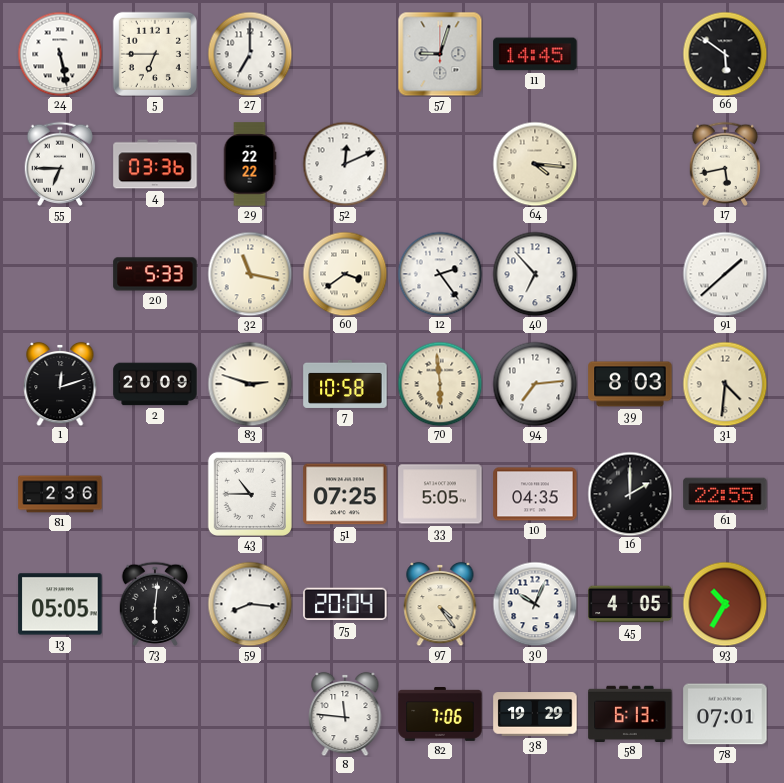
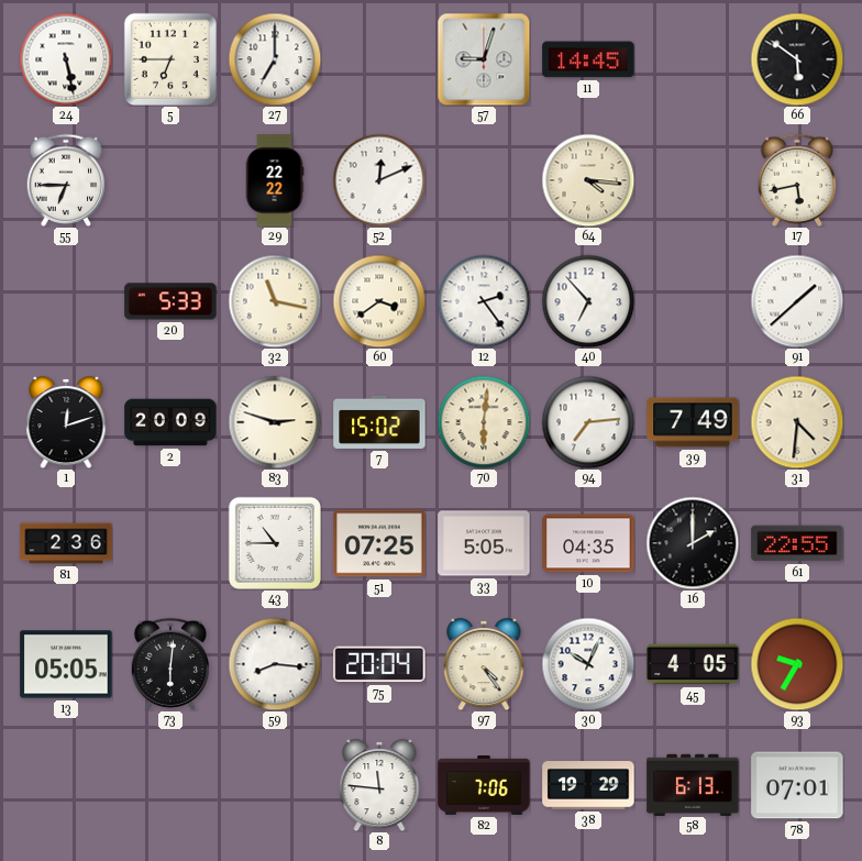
4: 03:36 -> none
7: 10:58 -> 15:02
70: 5:59 -> 6:01
39: 8:03 -> 7:49
93: 10:35 -> 9:35
